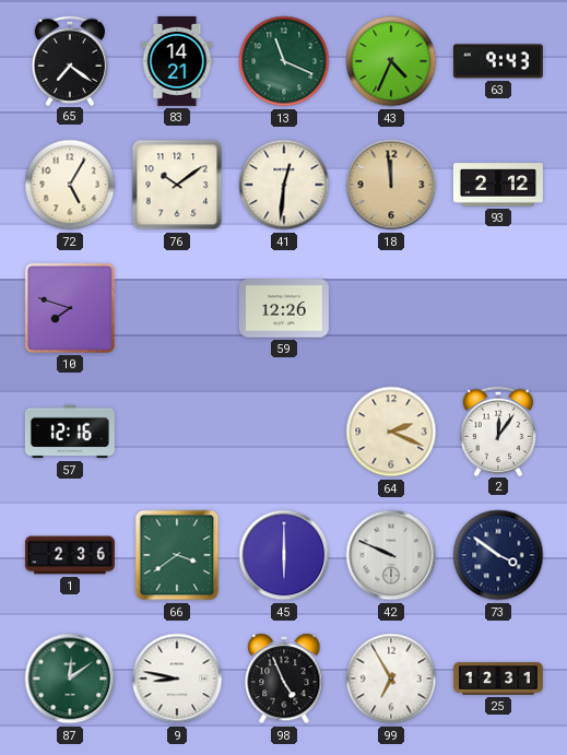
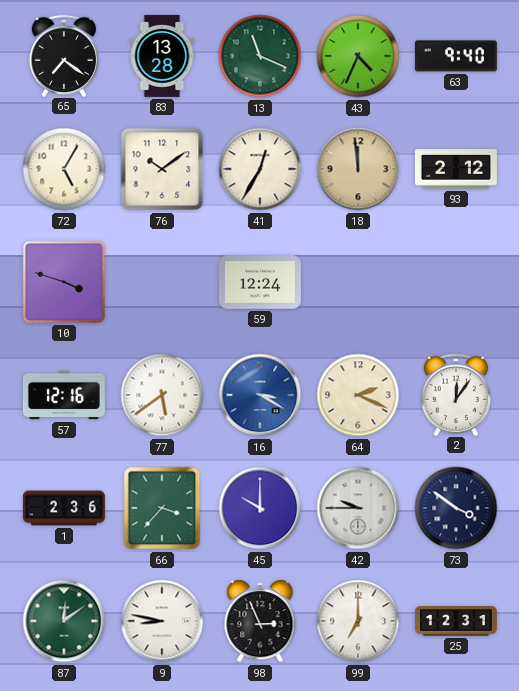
83: 14:21 -> 13:28
63: 9:43 -> 9:40
41: 12:31 -> 12:35
10: 7:48 -> 3:48
59: 12:26 -> 12:24
77: none -> 5:39
16: none -> 3:20
66: 3:39 -> 3:37
45: 6:00 -> 10:00
42: 9:49 -> 9:45
98: 4:56 -> 2:56
99: 6:55 -> 7:00
